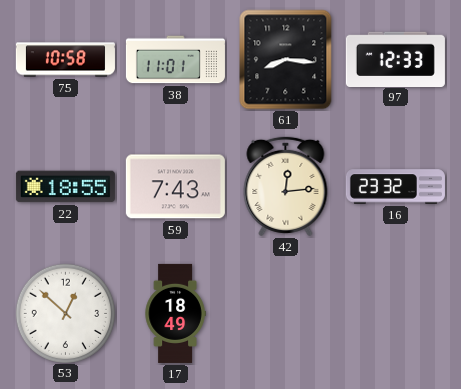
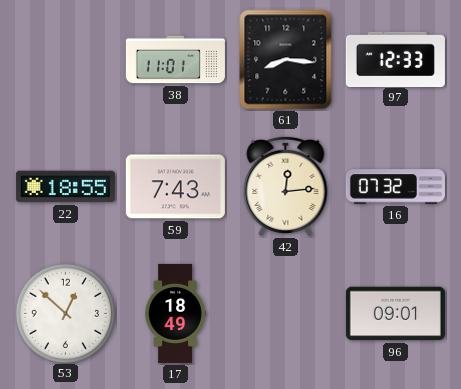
75: 10:58 -> none
16: 23:32 -> 07:32
96: none -> 09:01
